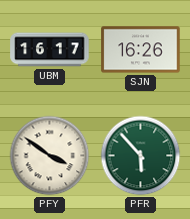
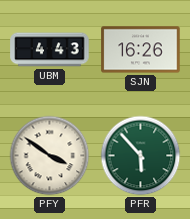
UBM: 16:17 -> 4:43
